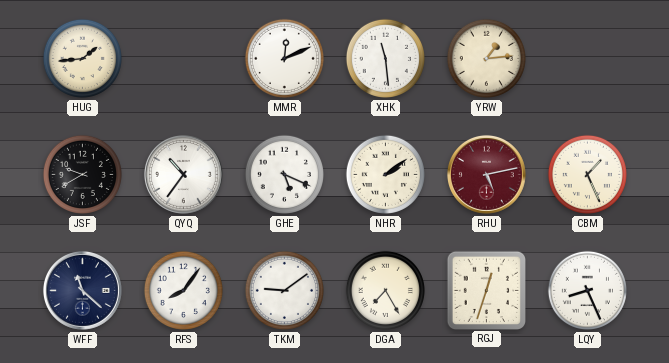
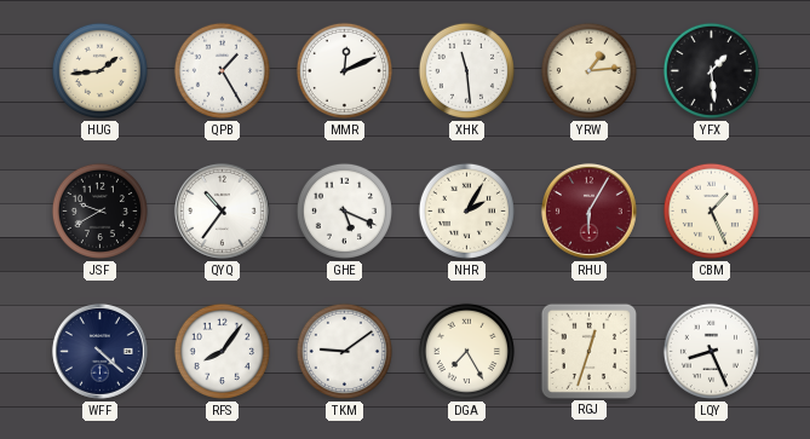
QPB: none -> 1:25
YFX: none -> 1:29
NHR: 2:09 -> 2:05
RHU: 5:13 -> 6:05
WFF: 11:22 -> 4:22
